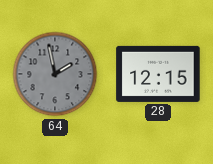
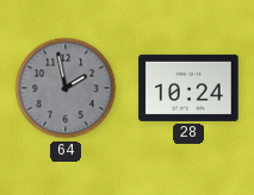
28: 12:15 -> 10:24
